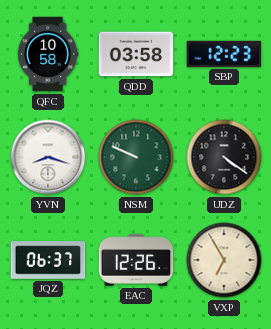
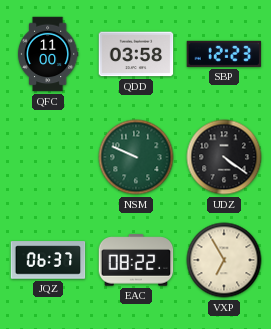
QFC: 10:58 -> 11:00
YVN: 8:18 -> none
EAC: 12:26 -> 08:22
